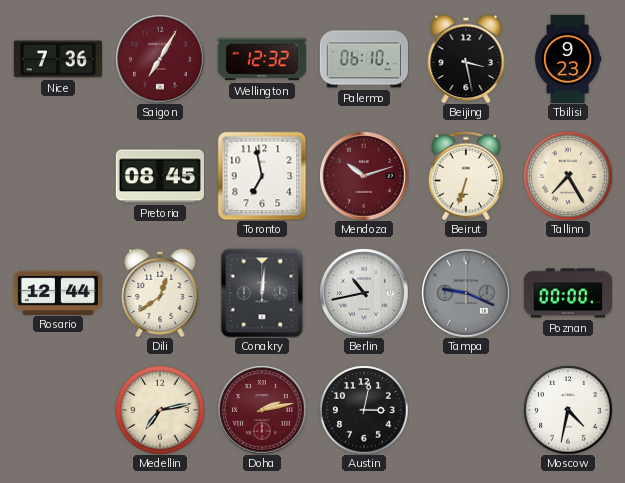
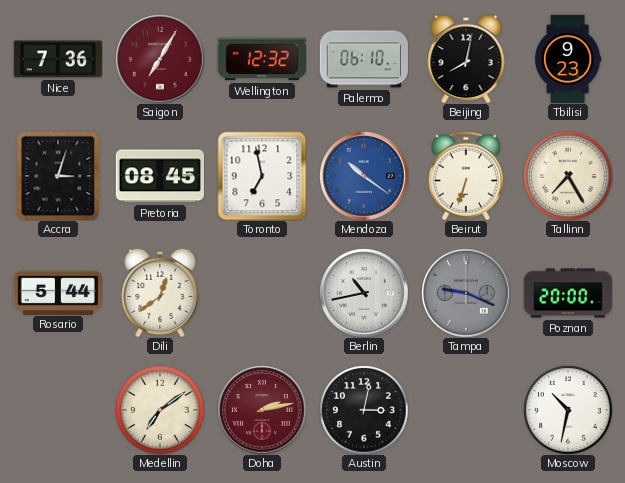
Beijing: 3:28 -> 8:02
Accra: none -> 3:03
Mendoza: 10:12 -> 10:21
Mendoza dial: burgundy -> blue
Rosario: 12:44 -> 5:44
Conakry: 12:01 -> none
Poznan: 00:00 -> 20:00
Medellin: 7:13 -> 7:09
Moscow: 4:32 -> 10:32
